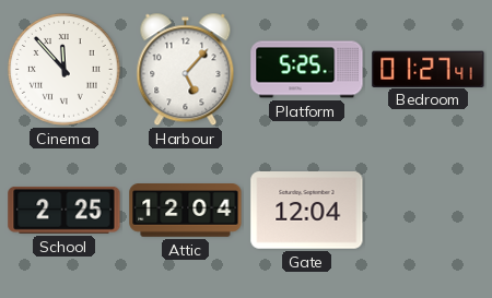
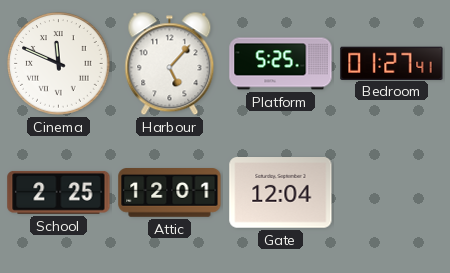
Cinema: 11:53 -> 11:49
Attic: 12:04 -> 12:01
